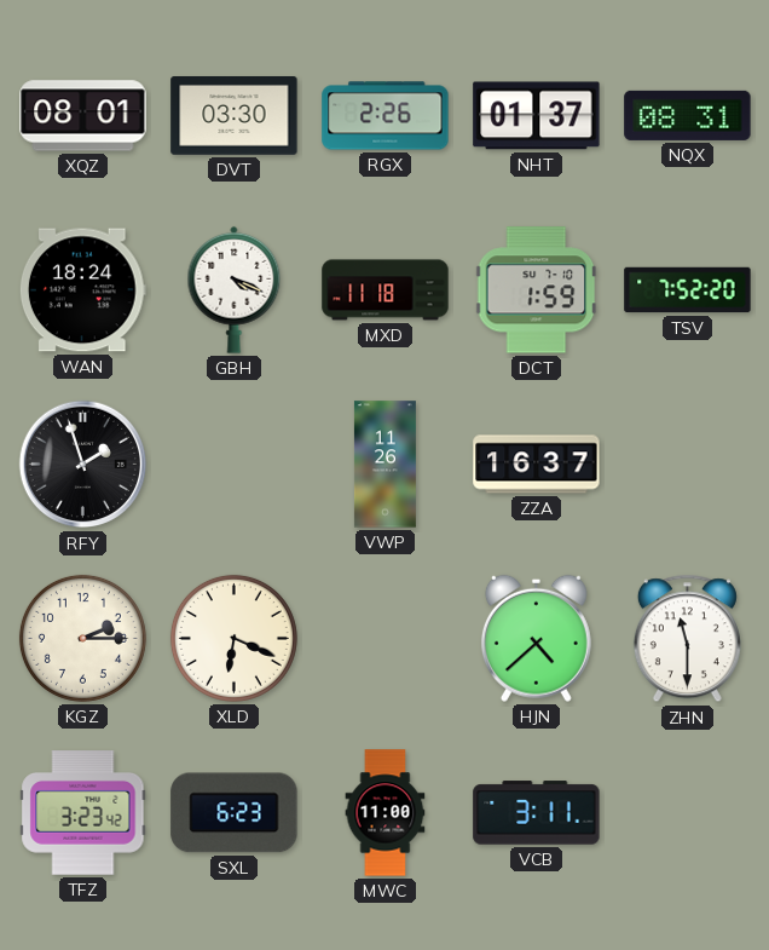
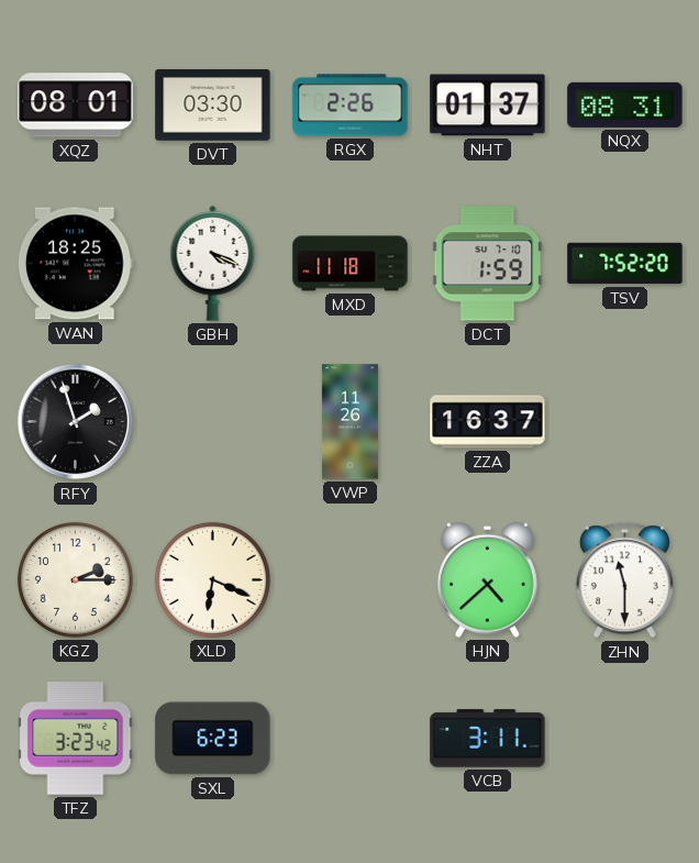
WAN: 18:24 -> 18:25
MWC: 11:00 -> none
